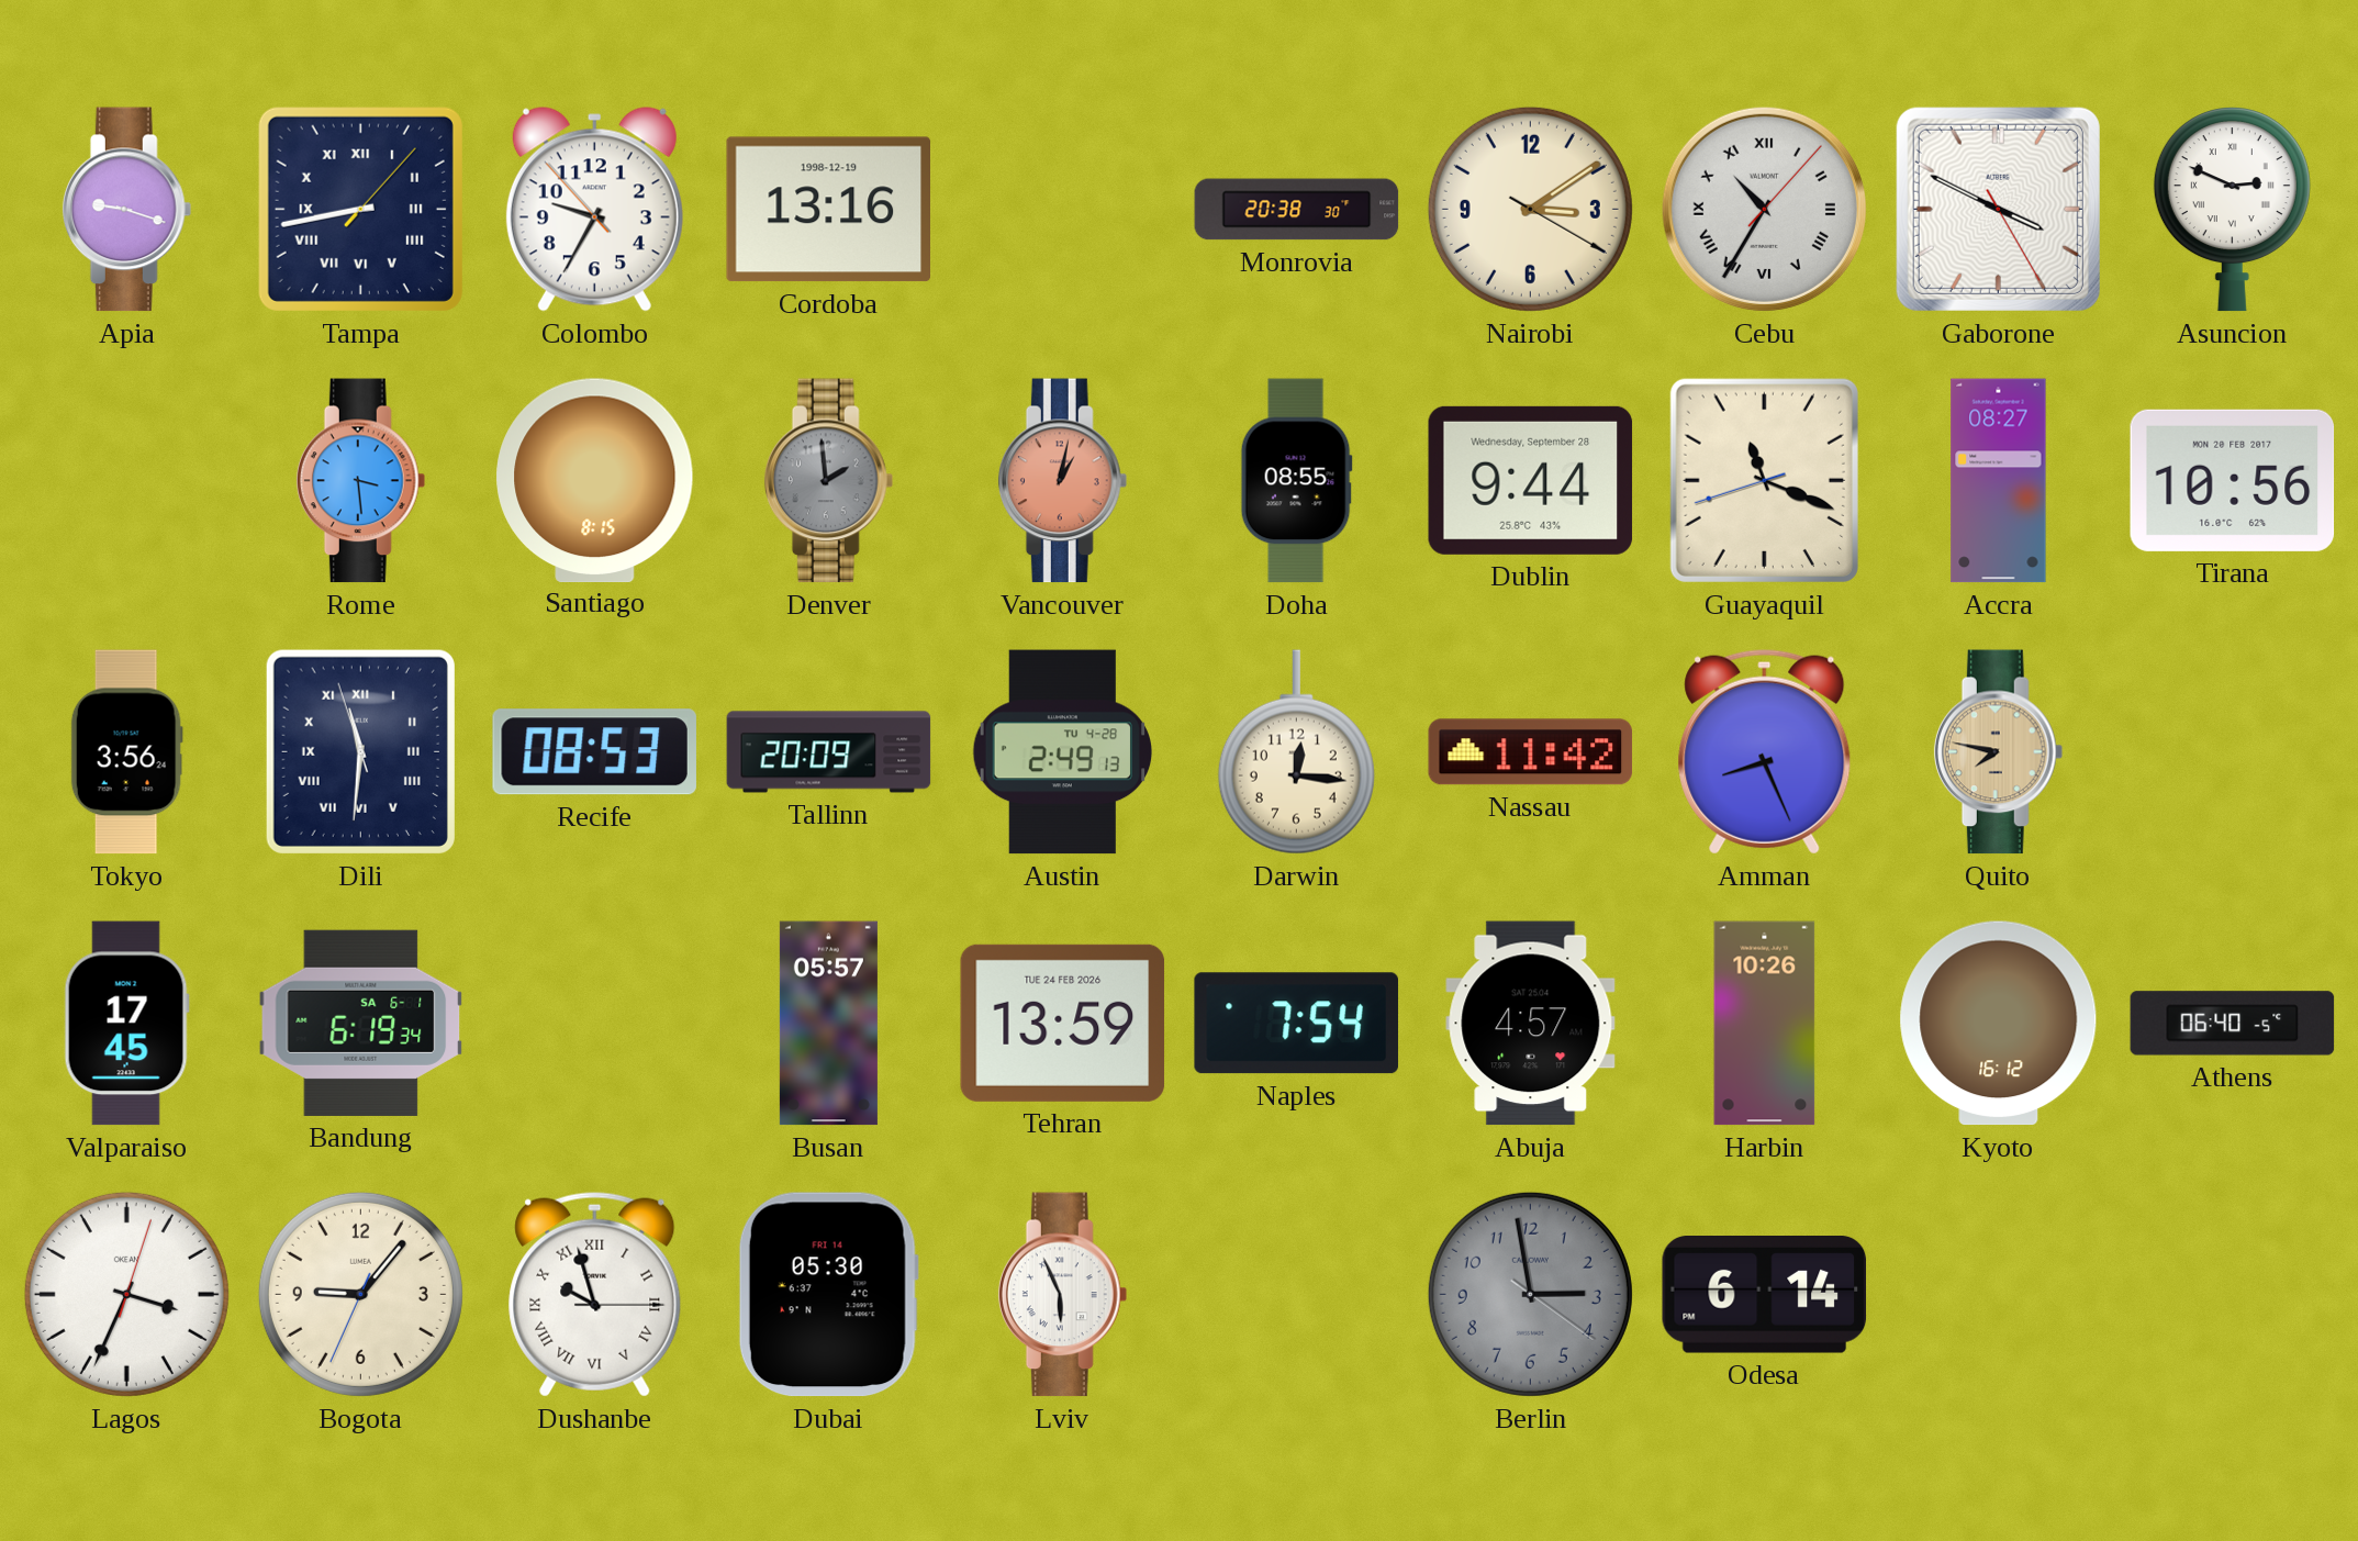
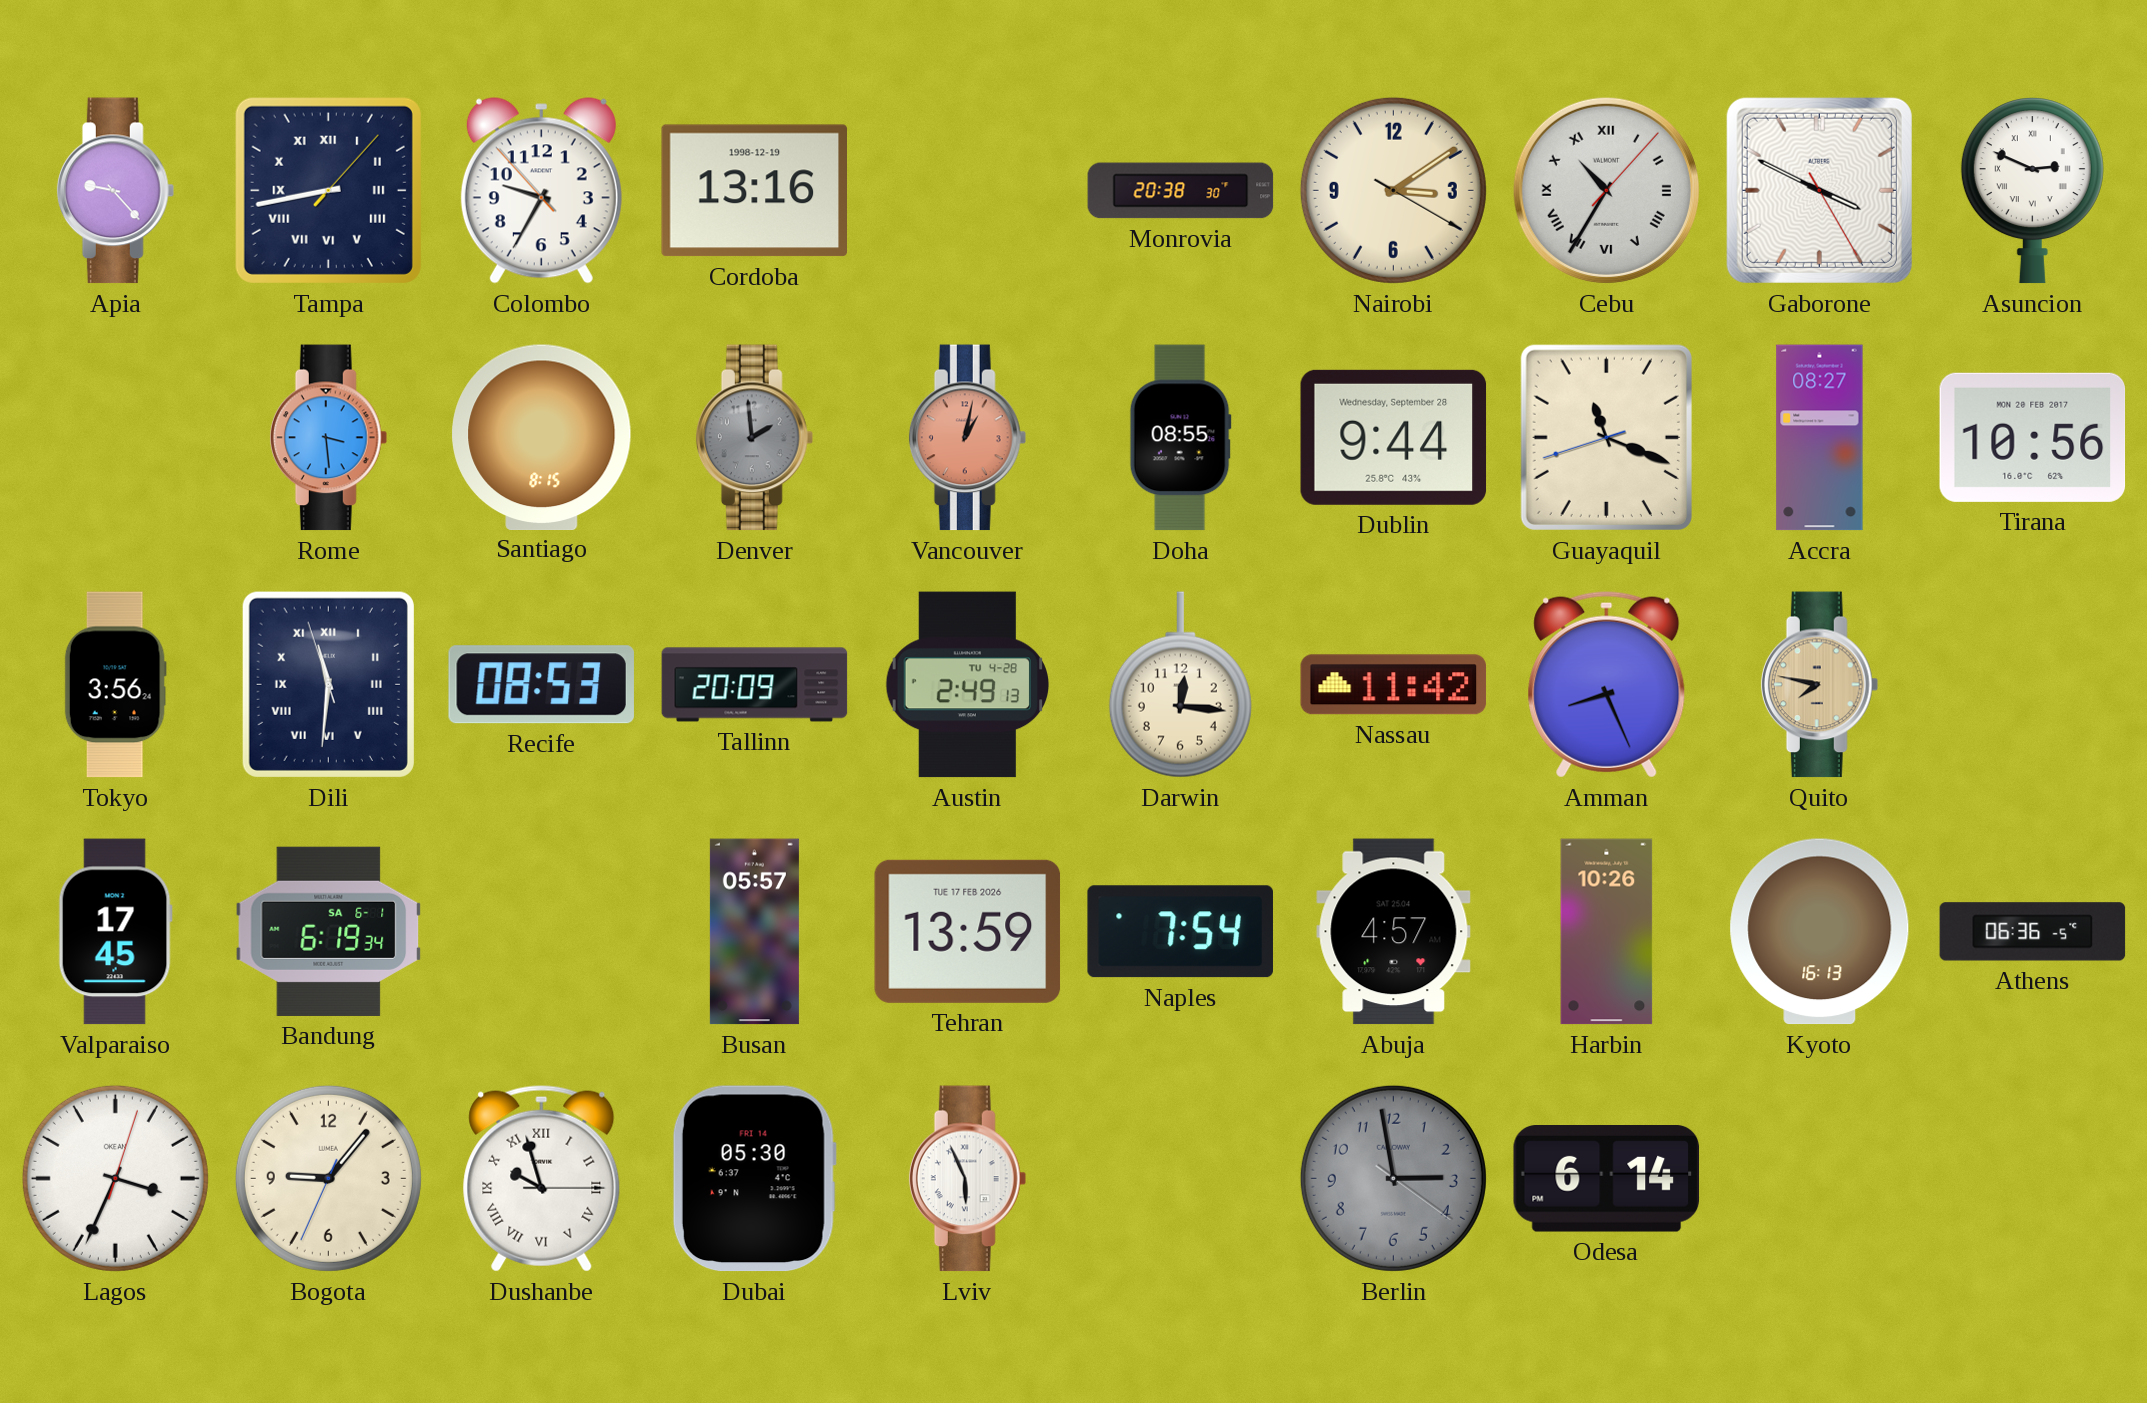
Apia: 9:18 -> 9:23
Tehran date: TUE 24 FEB 2026 -> TUE 17 FEB 2026
Kyoto: 16:12 -> 16:13
Athens: 06:40 -> 06:36
